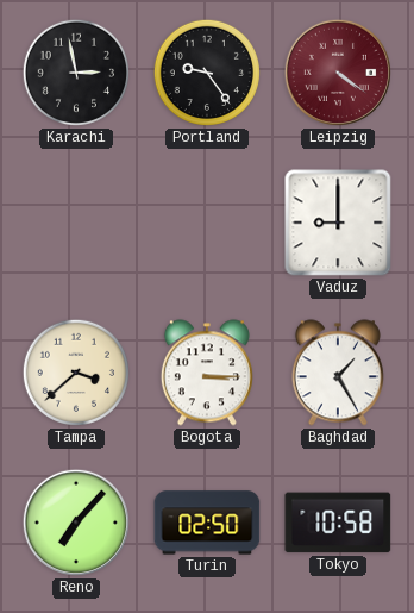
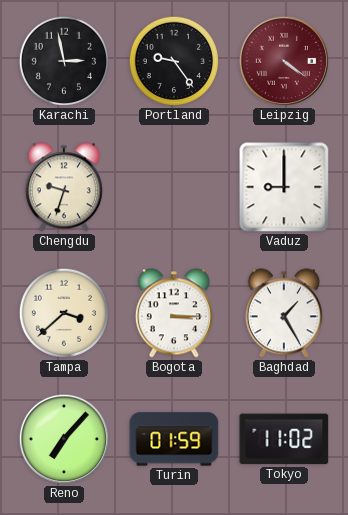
Chengdu: none -> 9:33
Turin: 02:50 -> 01:59
Tokyo: 10:58 -> 11:02
